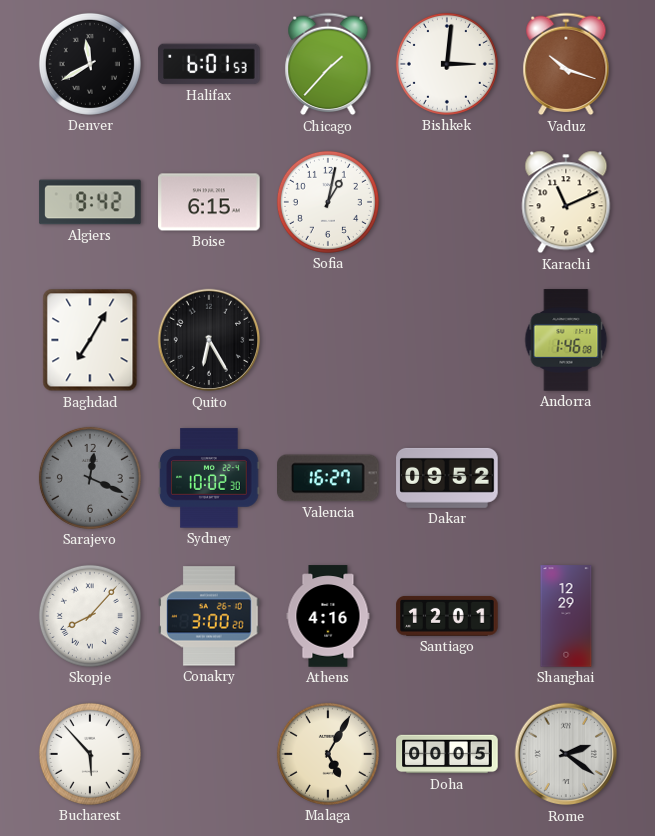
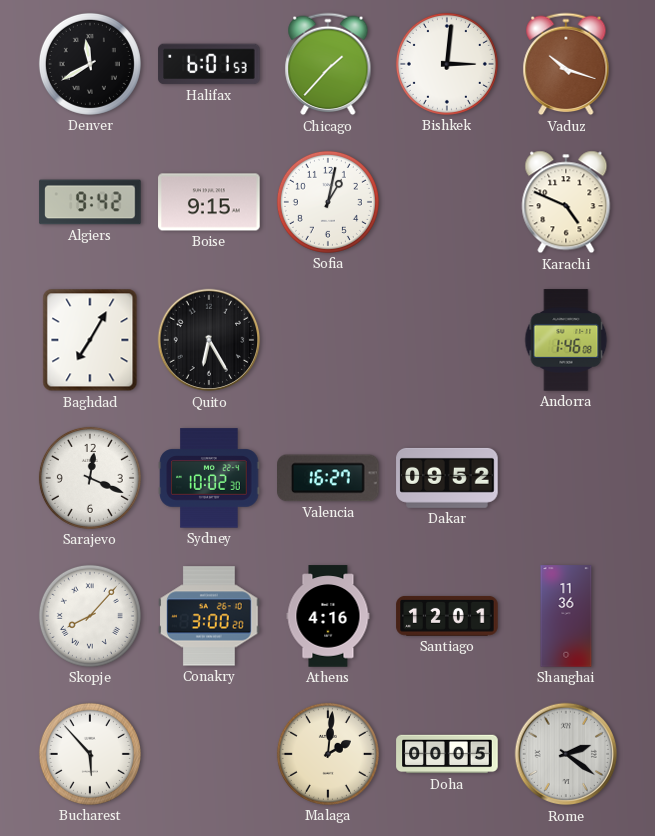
Boise: 6:15 -> 9:15
Karachi: 11:11 -> 4:49
Sarajevo dial: grey -> white
Shanghai: 12:29 -> 11:36
Malaga: 5:05 -> 2:01
